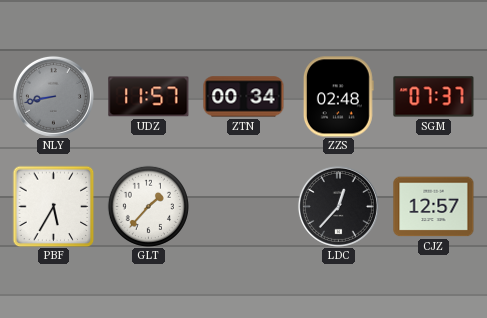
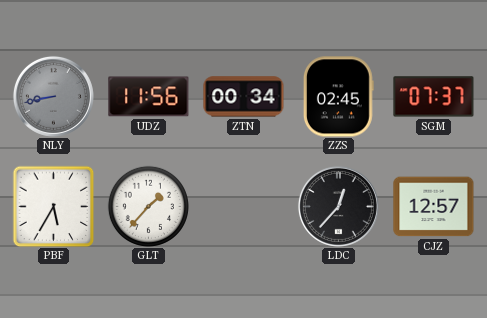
UDZ: 11:57 -> 11:56
ZZS: 02:48 -> 02:45
